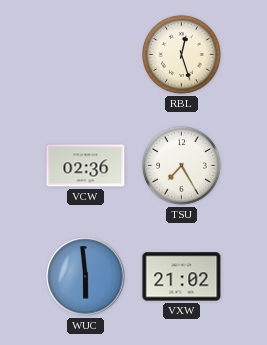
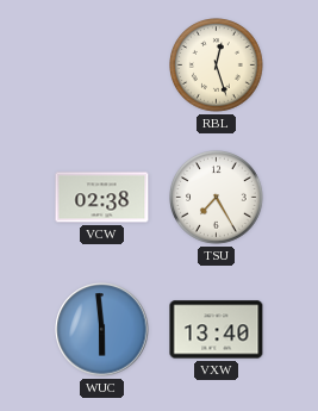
VCW: 02:36 -> 02:38
VXW: 21:02 -> 13:40
